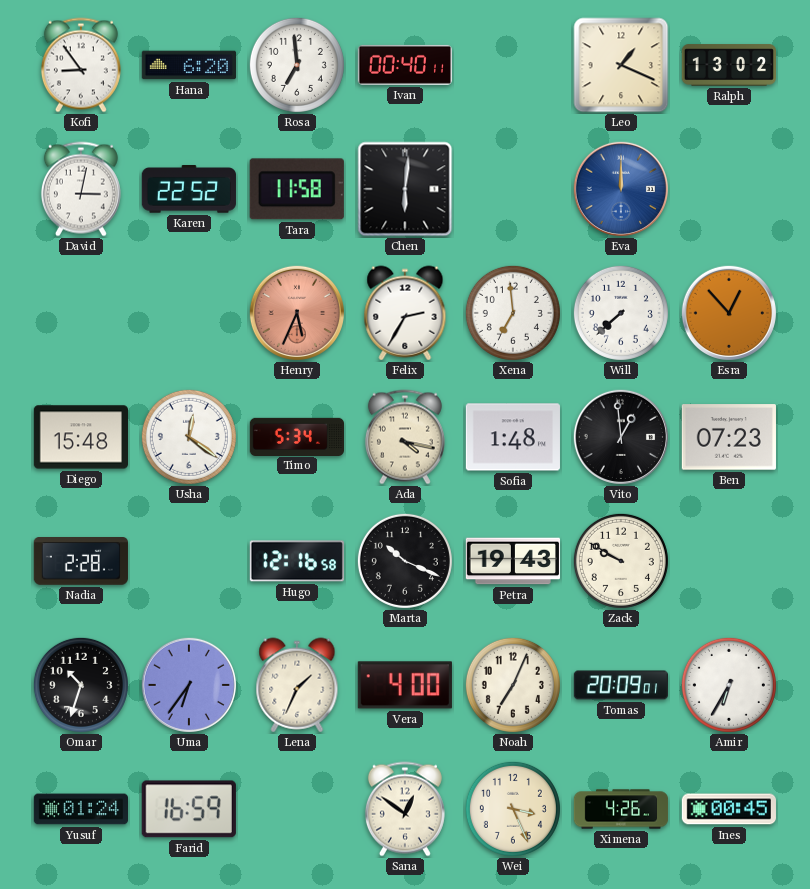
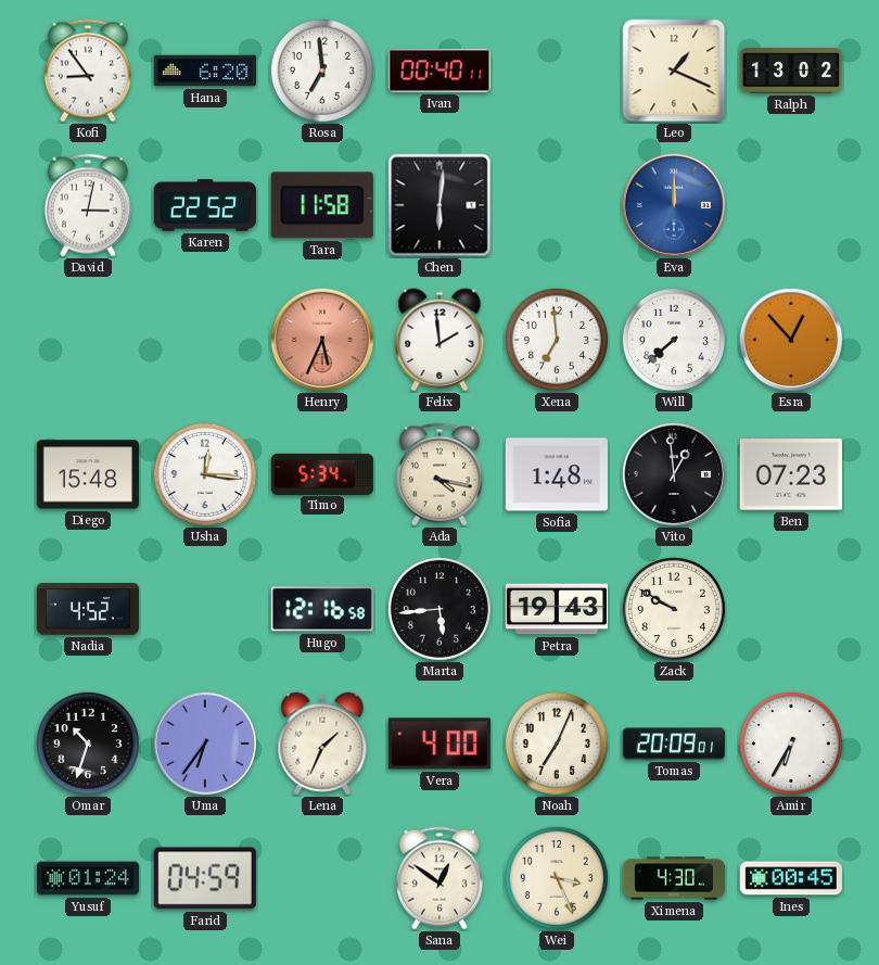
Felix: 2:35 -> 1:59
Usha: 12:21 -> 12:16
Nadia: 2:28 -> 4:52
Marta: 10:19 -> 5:44
Farid: 16:59 -> 04:59
Ximena: 4:26 -> 4:30
